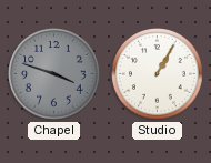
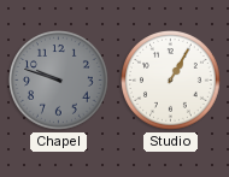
Chapel: 3:48 -> 9:48
